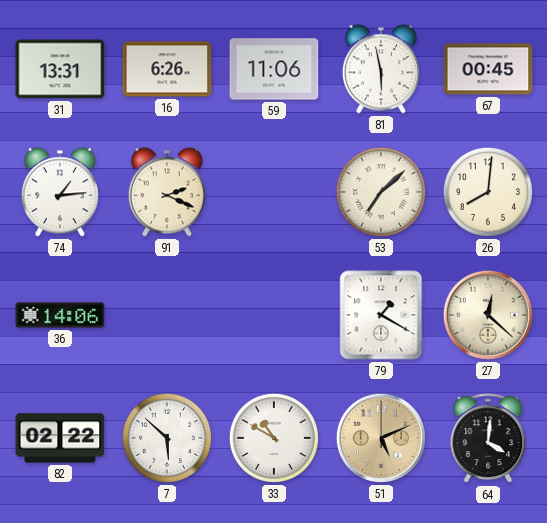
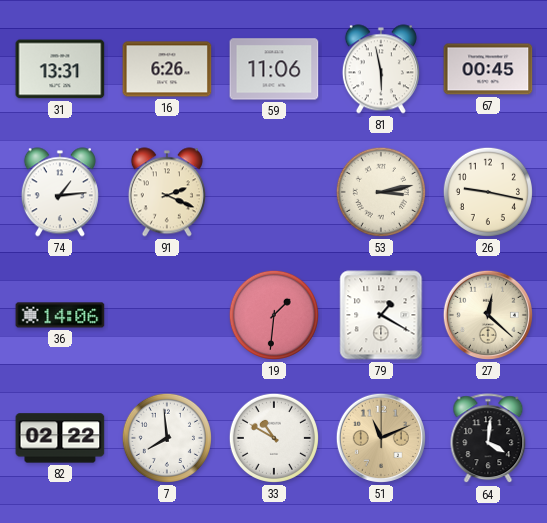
53: 7:08 -> 3:13
26: 8:01 -> 9:17
19: none -> 1:31
7: 5:52 -> 7:59
51: 5:11 -> 11:11
